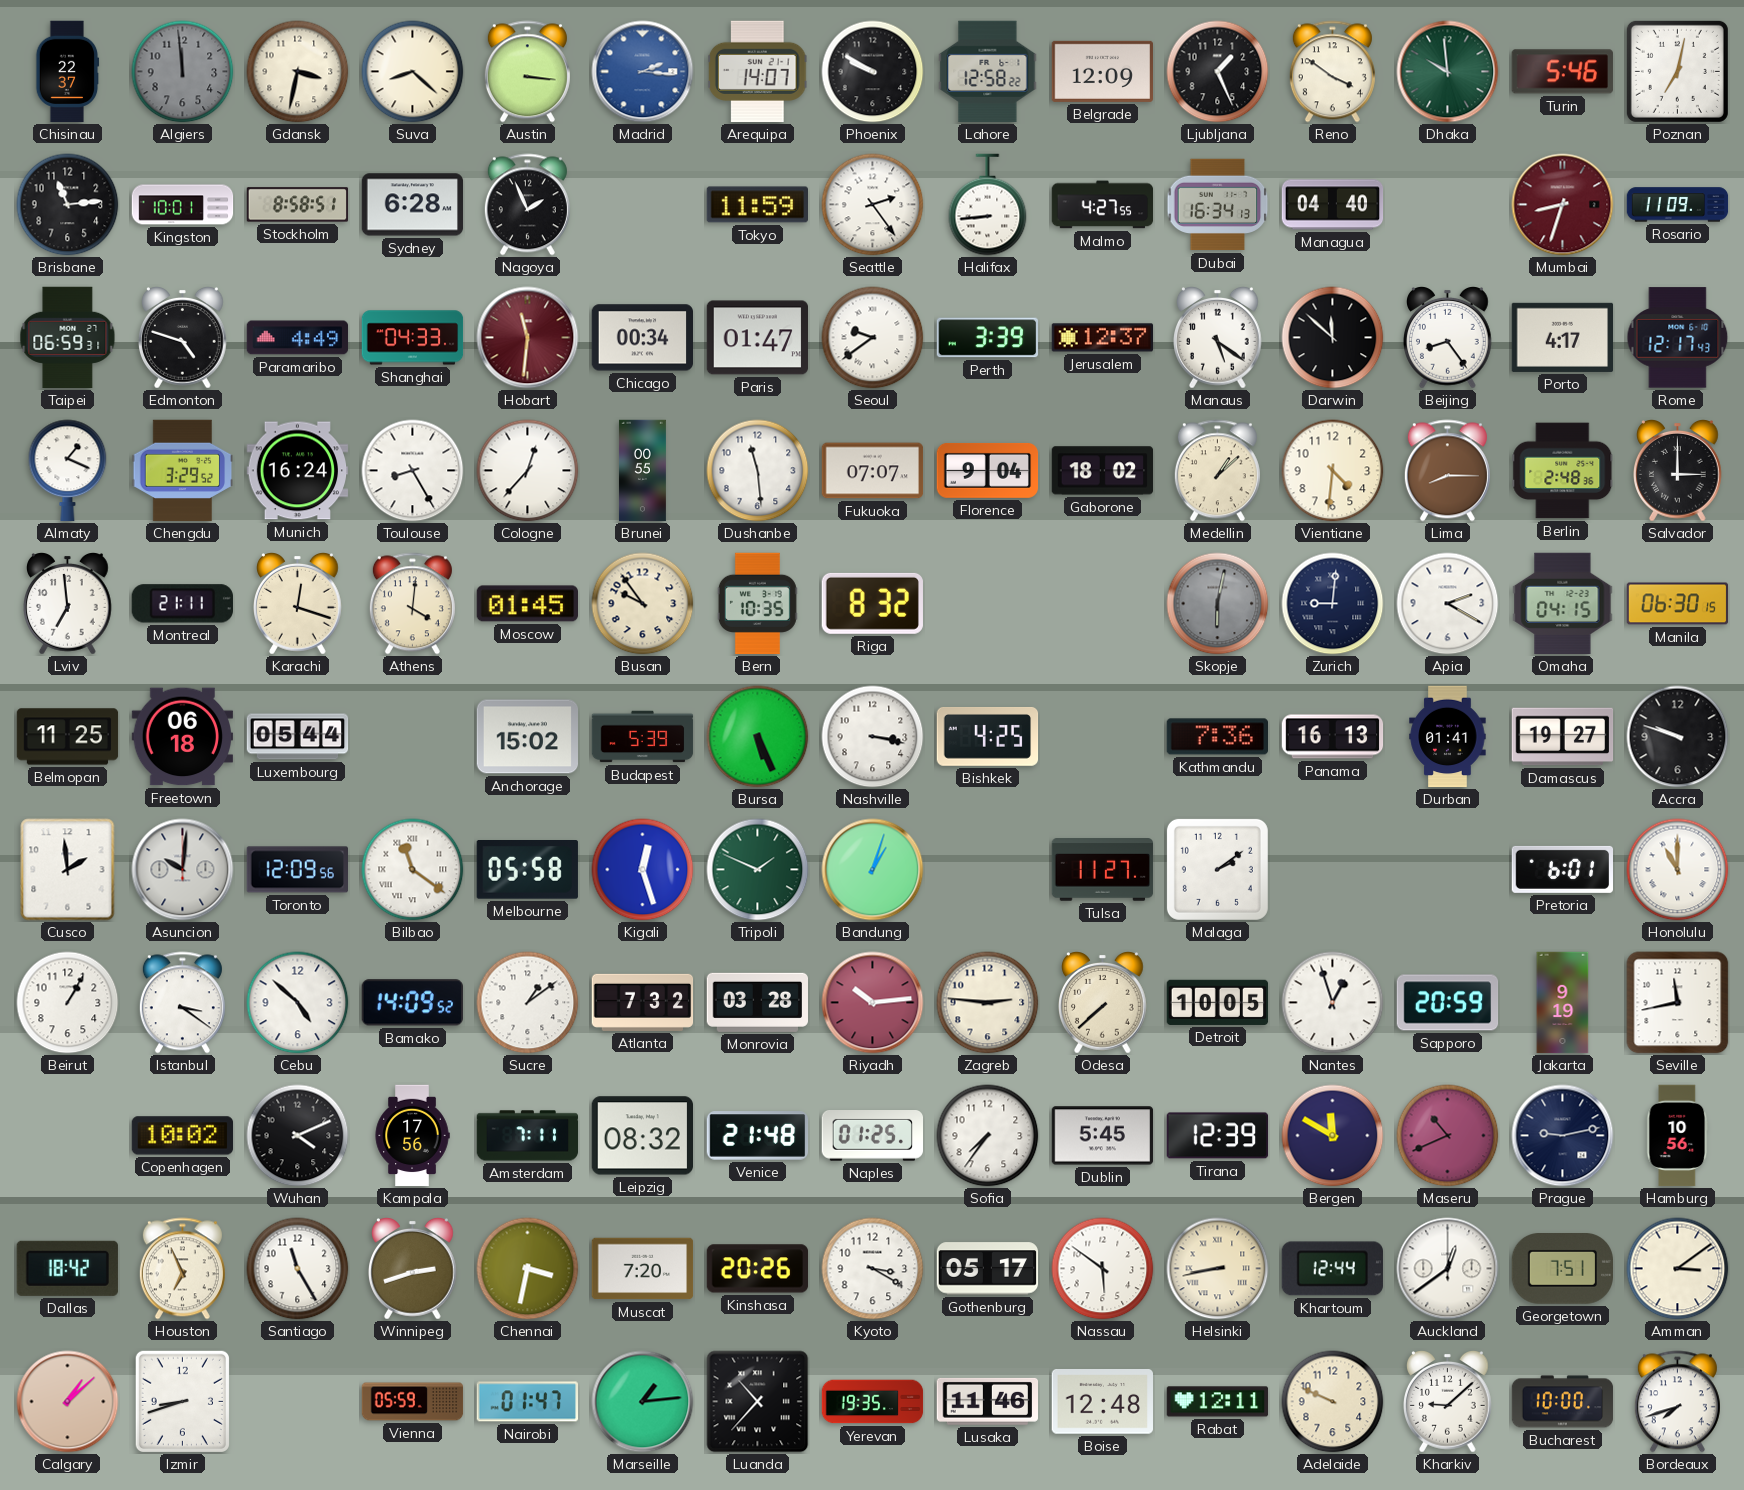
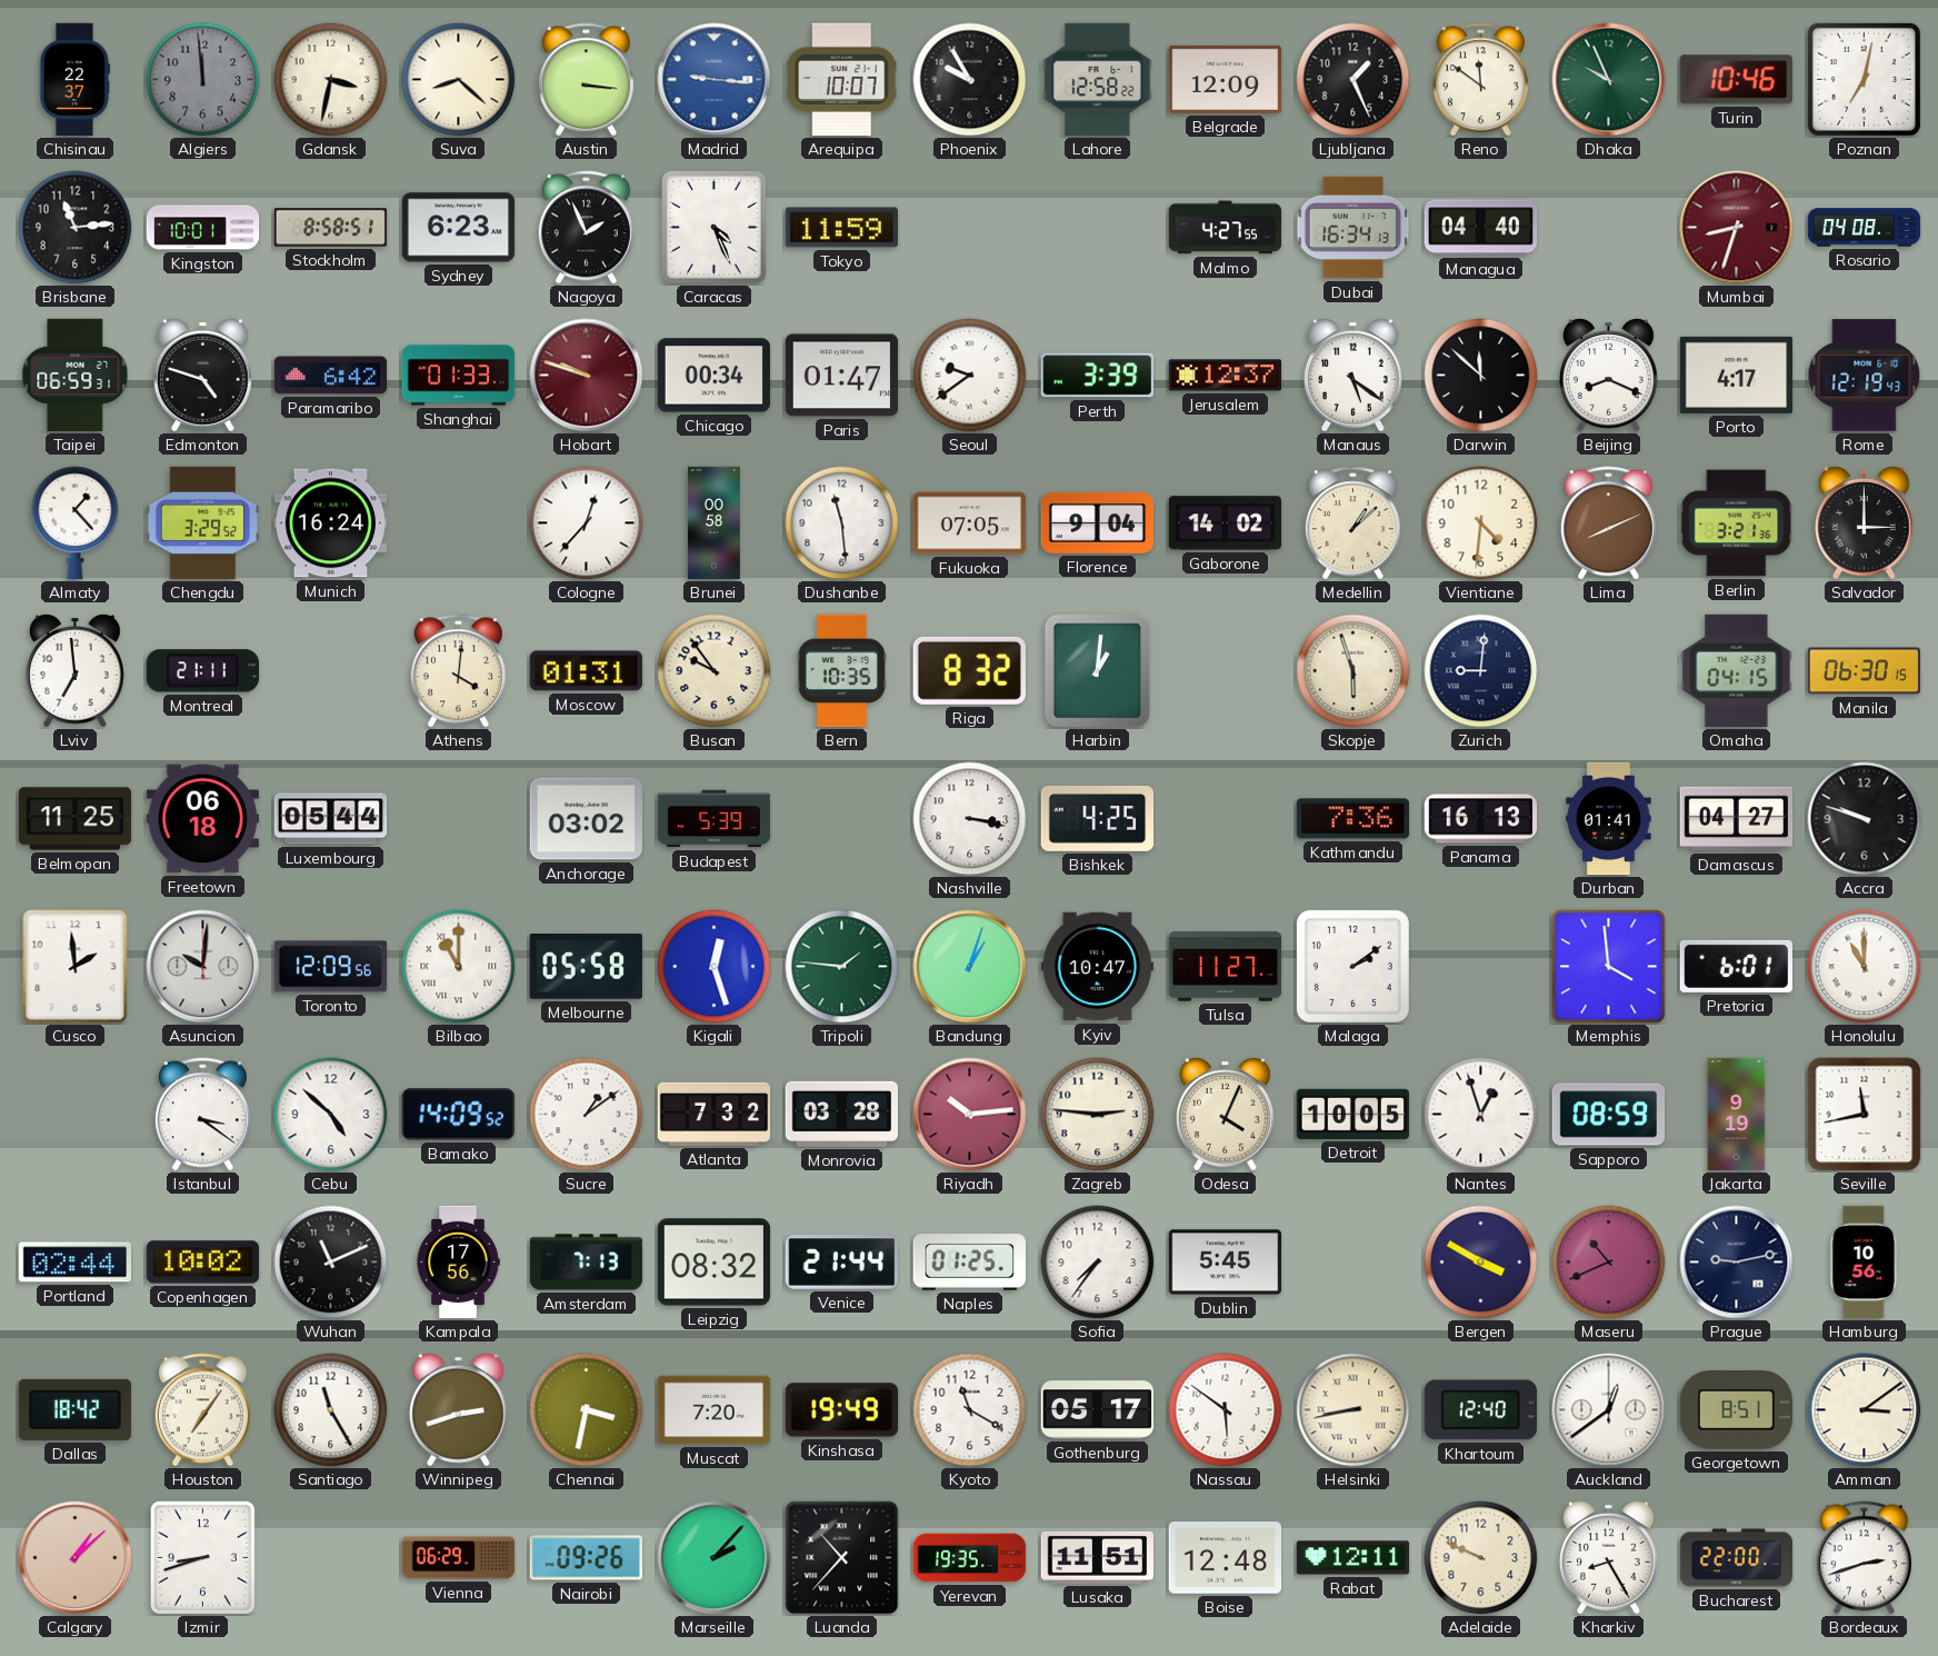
Madrid: 2:16 -> 9:16
Arequipa: 14:07 -> 10:07
Phoenix: 9:50 -> 9:55
Reno: 3:51 -> 11:51
Dhaka: 9:59 -> 9:56
Turin: 5:46 -> 10:46
Sydney: 6:28 -> 6:23
Caracas: none -> 4:26
Seattle: 2:24 -> none
Halifax: 8:44 -> none
Rosario: 11:09 -> 04:08
Paramaribo: 4:49 -> 6:42
Shanghai: 04:33 -> 01:33
Hobart: 11:31 -> 9:48
Beijing: 8:24 -> 8:19
Rome: 12:17 -> 12:19
Almaty: 1:19 -> 1:23
Toulouse: 8:25 -> none
Brunei: 00:55 -> 00:58
Fukuoka: 07:07 -> 07:05
Gaborone: 18:02 -> 14:02
Lima: 8:15 -> 8:11
Berlin: 2:48 -> 3:21
Karachi: 12:18 -> none
Moscow: 01:45 -> 01:31
Harbin: none -> 1:01
Skopje: 6:02 -> 5:57
Skopje dial: grey -> cream
Apia: 2:20 -> none
Anchorage: 15:02 -> 03:02
Bursa: 5:26 -> none
Damascus: 19:27 -> 04:27
Bilbao: 11:21 -> 11:00
Tripoli: 1:49 -> 1:46
Kyiv: none -> 10:47
Memphis: none -> 3:59
Beirut: 1:05 -> none
Odesa: 7:38 -> 4:04
Sapporo: 20:59 -> 08:59
Portland: none -> 02:44
Wuhan: 4:11 -> 11:11
Amsterdam: 7:11 -> 7:13
Venice: 21:48 -> 21:44
Tirana: 12:39 -> none
Bergen: 11:50 -> 3:50
Houston: 6:56 -> 7:06
Kinshasa: 20:26 -> 19:49
Kyoto: 3:20 -> 11:20
Khartoum: 12:44 -> 12:40
Georgetown: 7:51 -> 8:51
Vienna: 05:59 -> 06:29
Nairobi: 01:47 -> 09:26
Marseille: 1:14 -> 2:07
Lusaka: 11:46 -> 11:51
Kharkiv: 9:08 -> 8:25
Bucharest: 10:00 -> 22:00
Bordeaux: 7:42 -> 2:42
